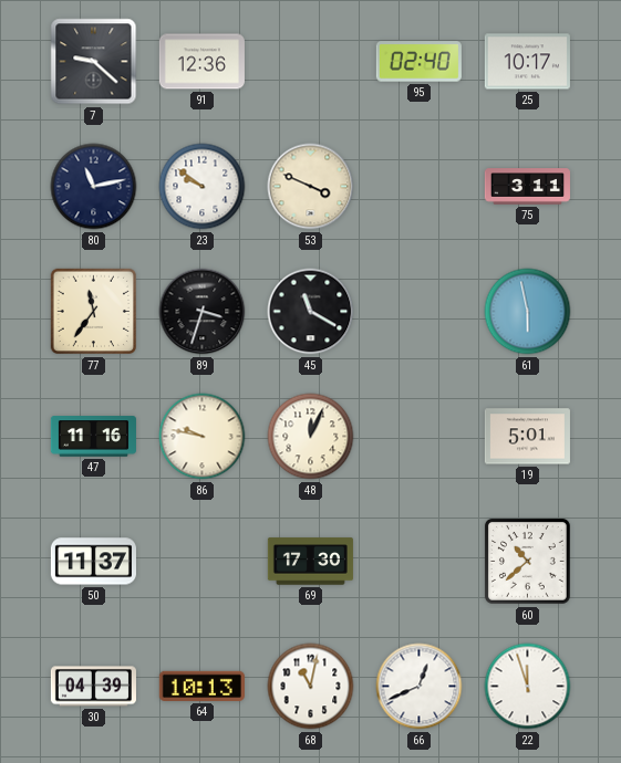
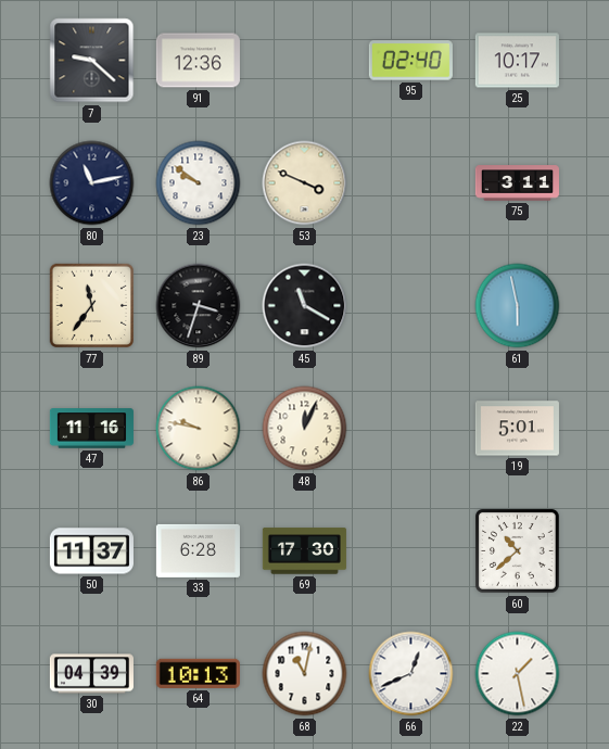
33: none -> 6:28
22: 11:57 -> 1:28
